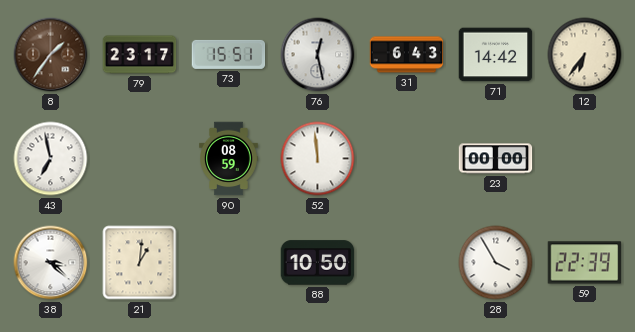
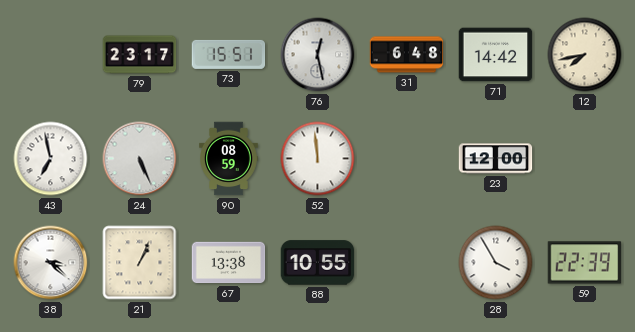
8: 1:36 -> none
31: 6:43 -> 6:48
12: 6:36 -> 7:43
24: none -> 5:26
23: 00:00 -> 12:00
21: 1:01 -> 1:04
67: none -> 13:38
88: 10:50 -> 10:55
